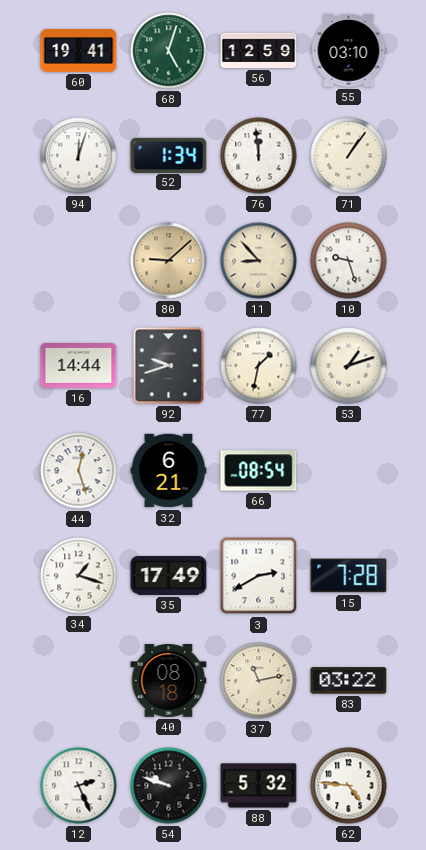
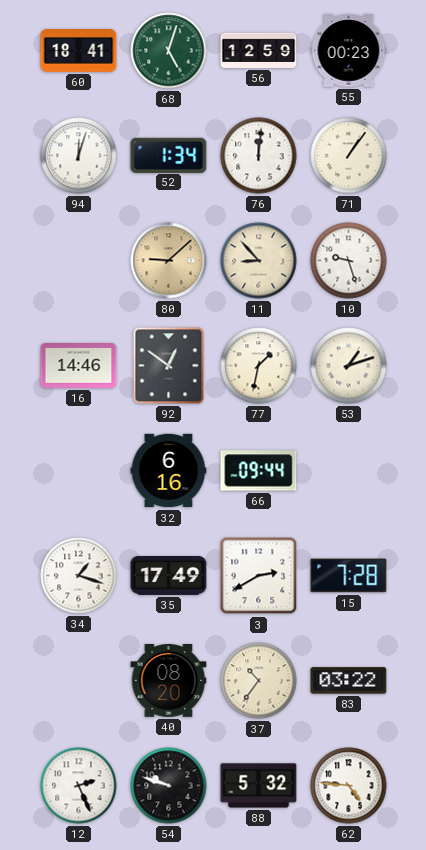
60: 19:41 -> 18:41
55: 03:10 -> 00:23
76: 11:59 -> 12:01
16: 14:44 -> 14:46
92: 9:42 -> 12:51
44: 12:27 -> none
32: 6:21 -> 6:16
66: 08:54 -> 09:44
40: 08:18 -> 08:20
37: 11:13 -> 10:36
